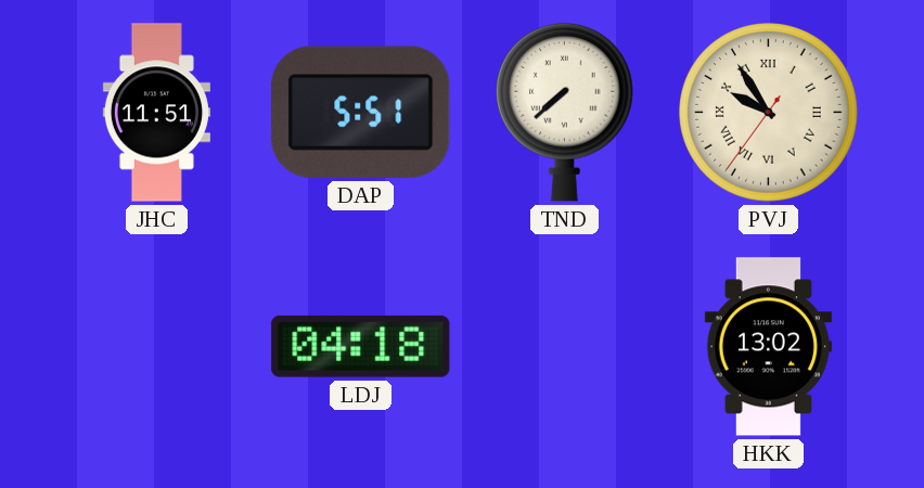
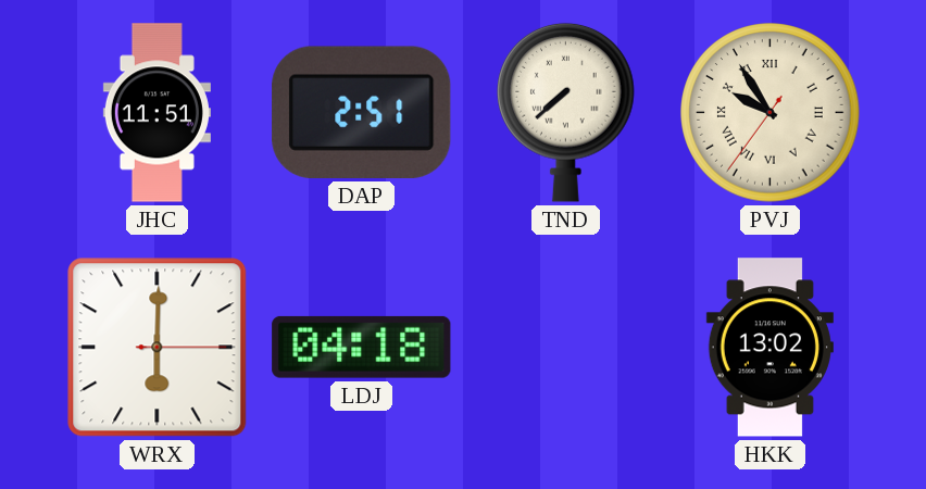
DAP: 5:51 -> 2:51
WRX: none -> 6:00
